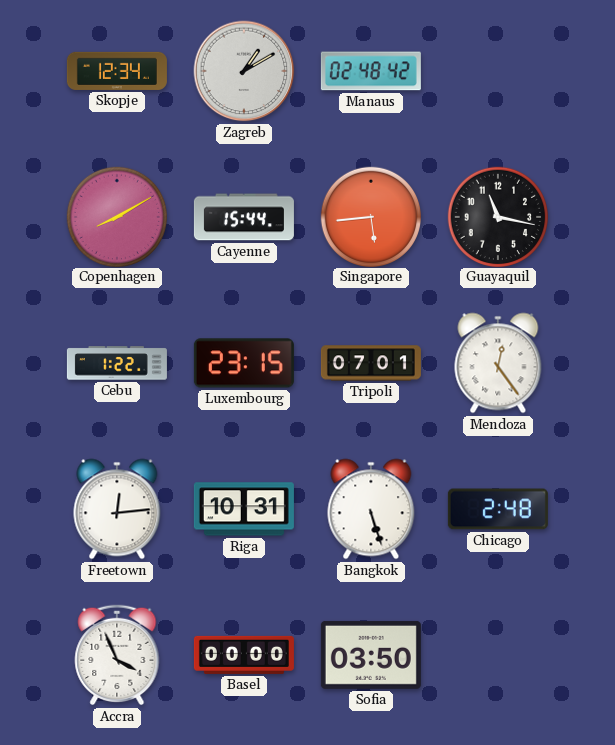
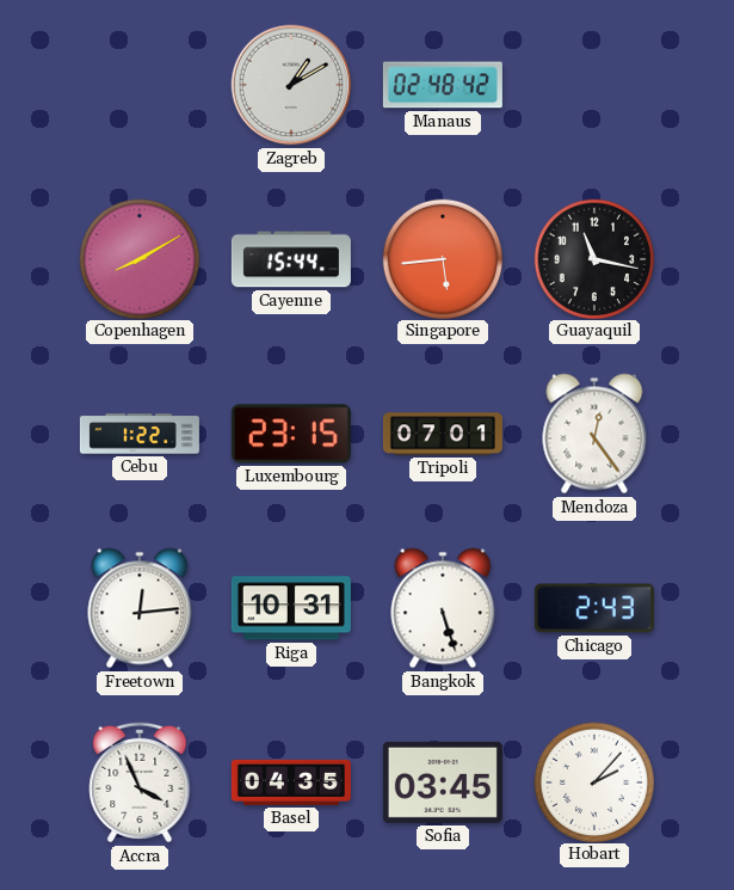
Skopje: 12:34 -> none
Chicago: 2:48 -> 2:43
Basel: 00:00 -> 04:35
Sofia: 03:50 -> 03:45
Hobart: none -> 2:07
